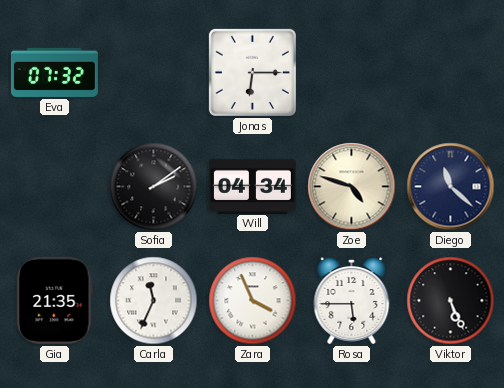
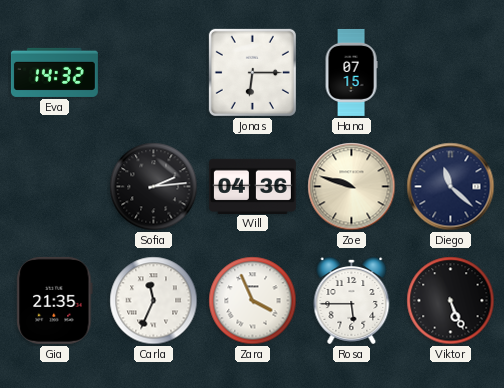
Eva: 07:32 -> 14:32
Hana: none -> 07:15
Sofia: 2:09 -> 2:14
Will: 04:34 -> 04:36
Zoe: 4:48 -> 9:48
